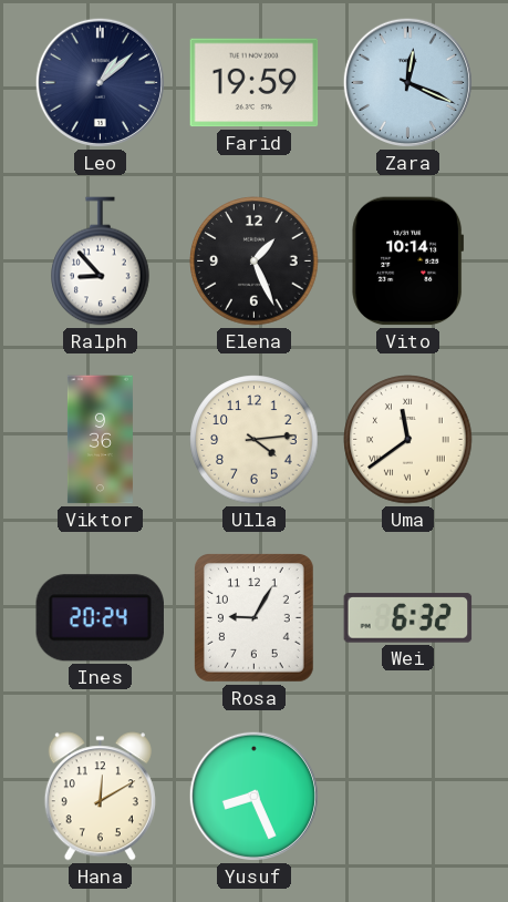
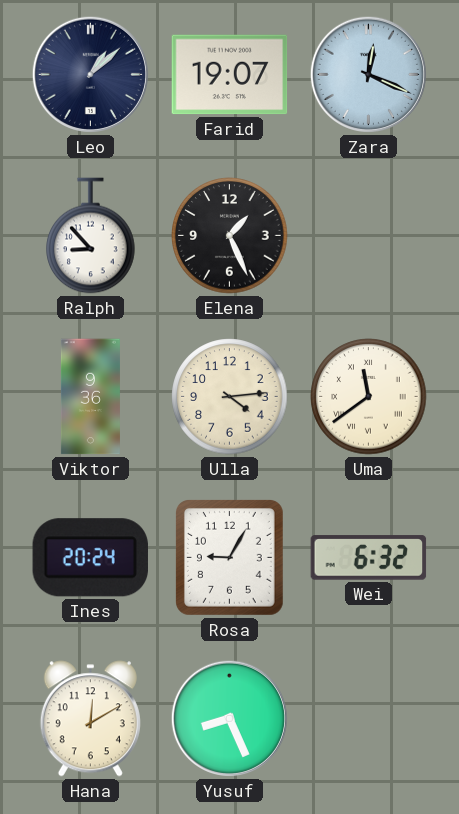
Farid: 19:59 -> 19:07
Vito: 10:14 -> none
